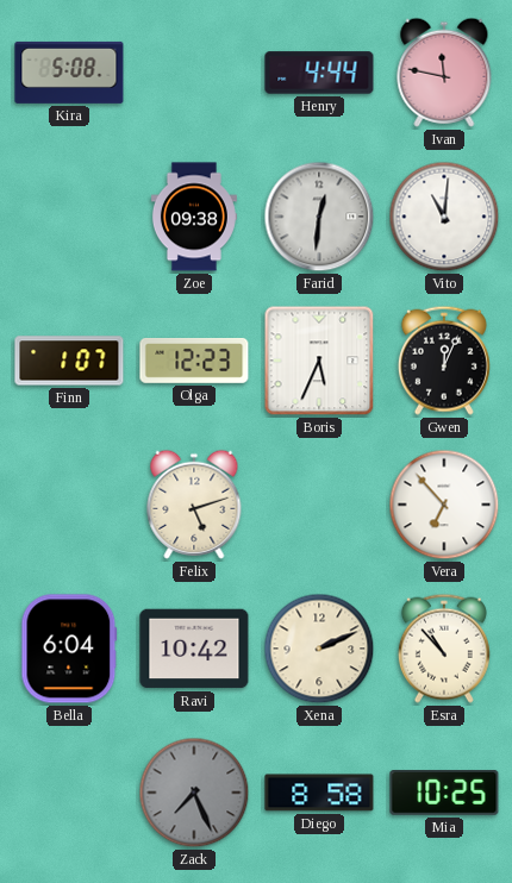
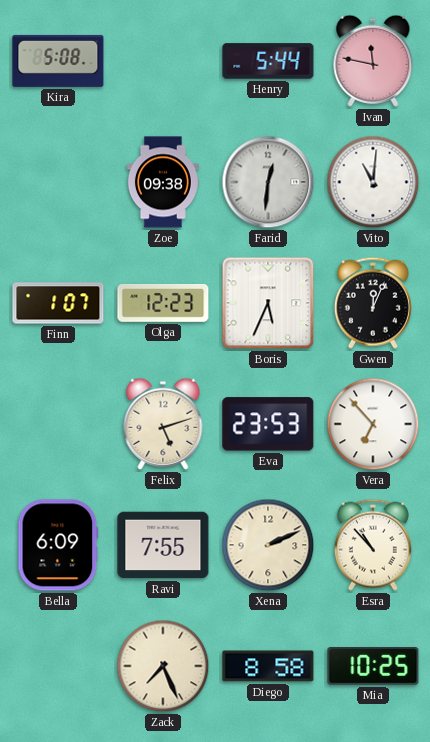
Henry: 4:44 -> 5:44
Eva: none -> 23:53
Bella: 6:04 -> 6:09
Ravi: 10:42 -> 7:55
Zack dial: grey -> cream
